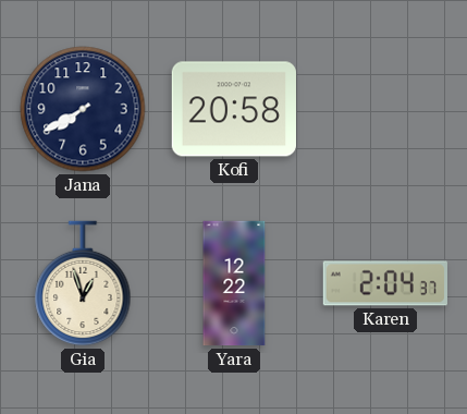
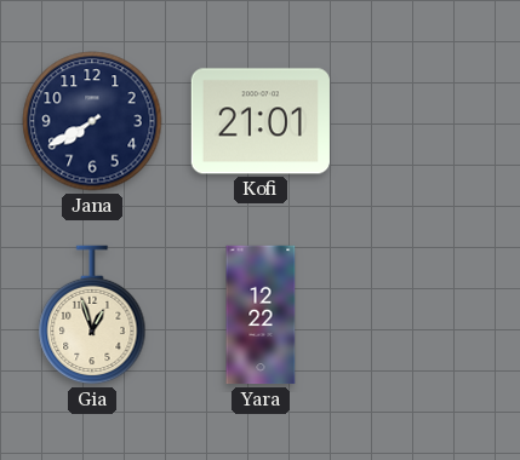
Kofi: 20:58 -> 21:01
Karen: 2:04 -> none
